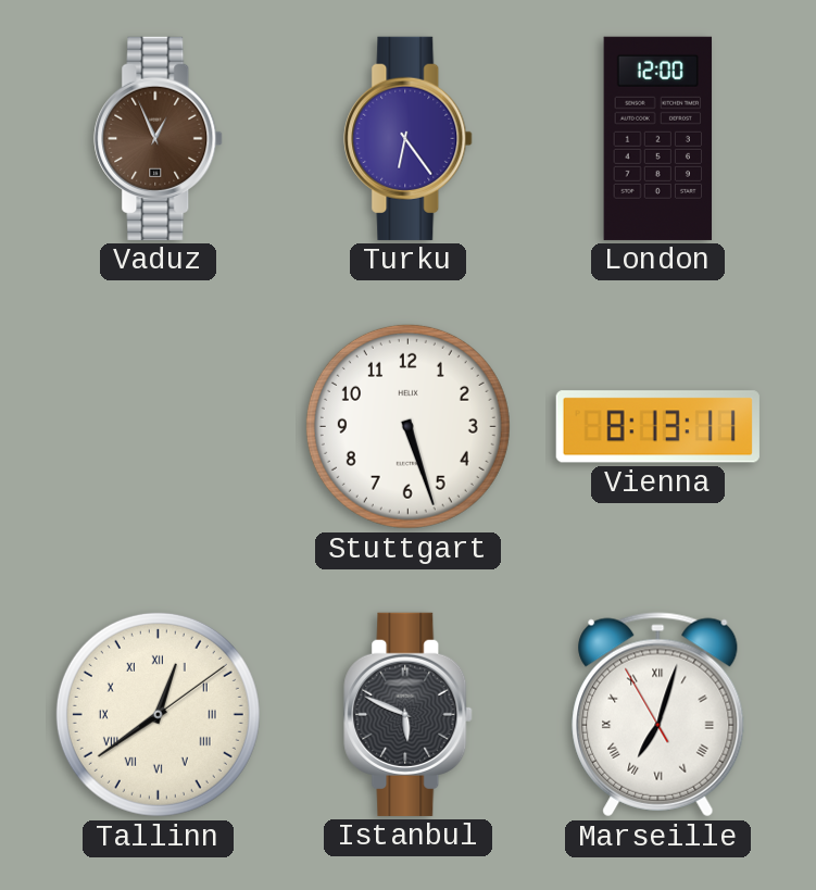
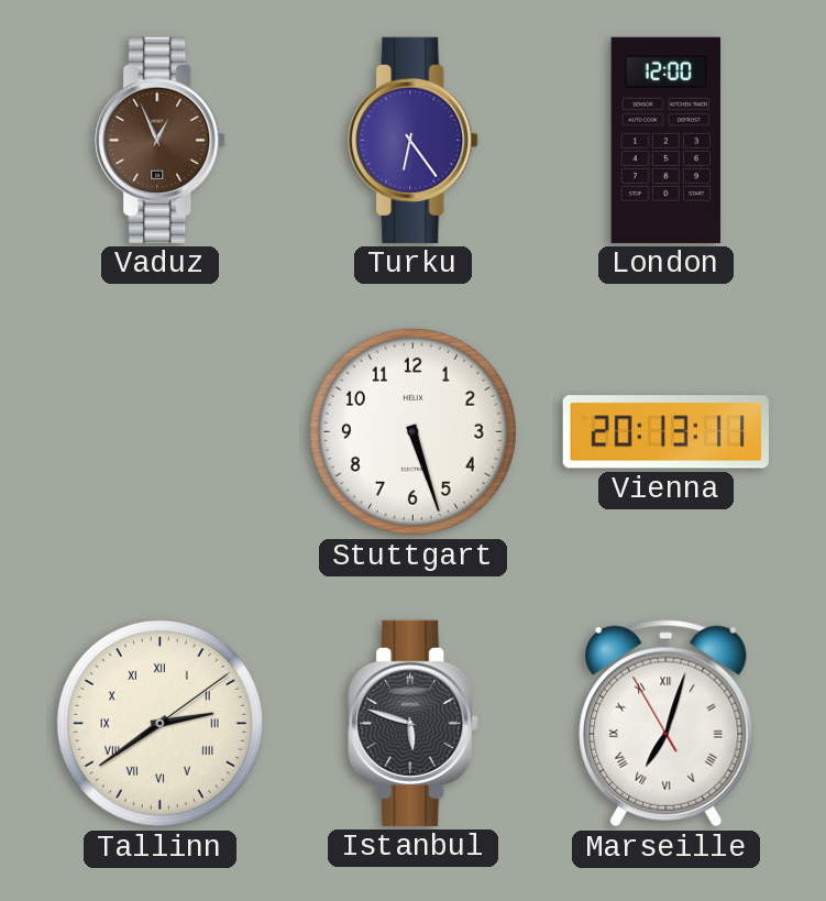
Vienna: 8:13 -> 20:13
Tallinn: 12:39 -> 2:39
Istanbul: 5:49 -> 5:48
